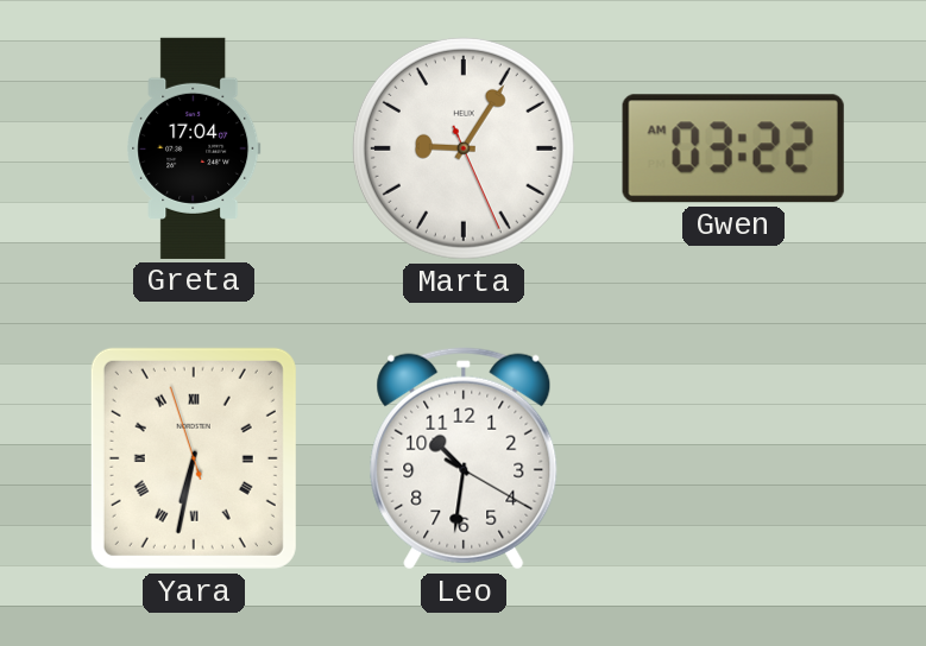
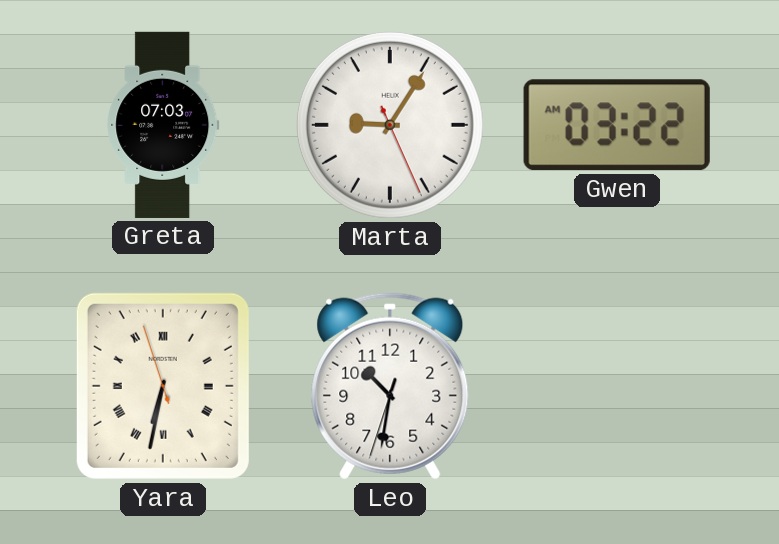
Greta: 17:04 -> 07:03
Leo: 10:31:20 -> 10:31:33
